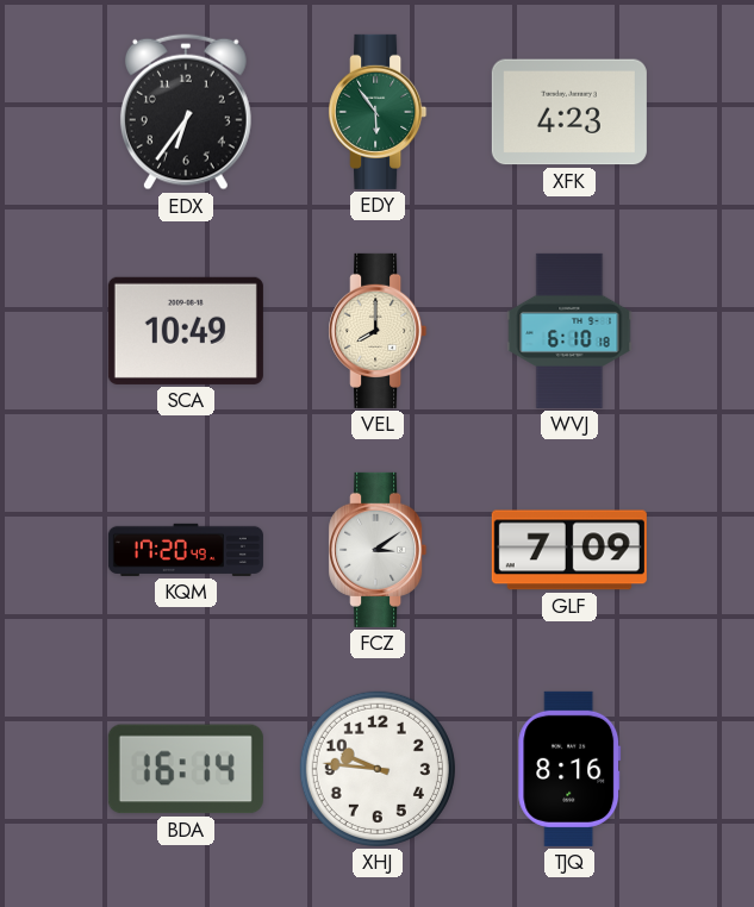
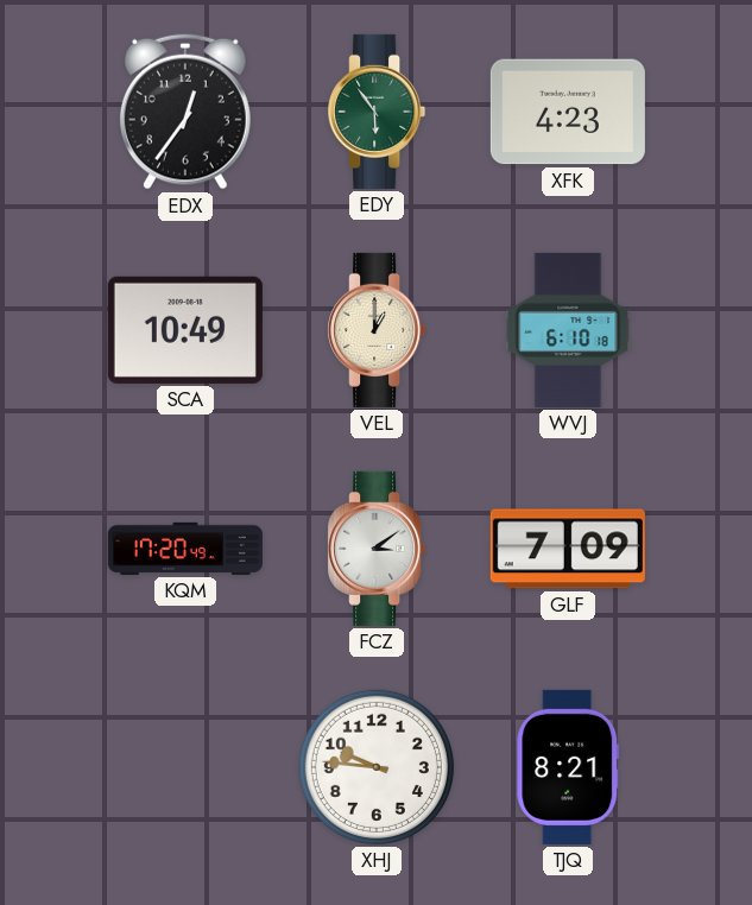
EDX: 6:36 -> 12:36
VEL: 8:00 -> 1:00
BDA: 16:14 -> none
TJQ: 8:16 -> 8:21
